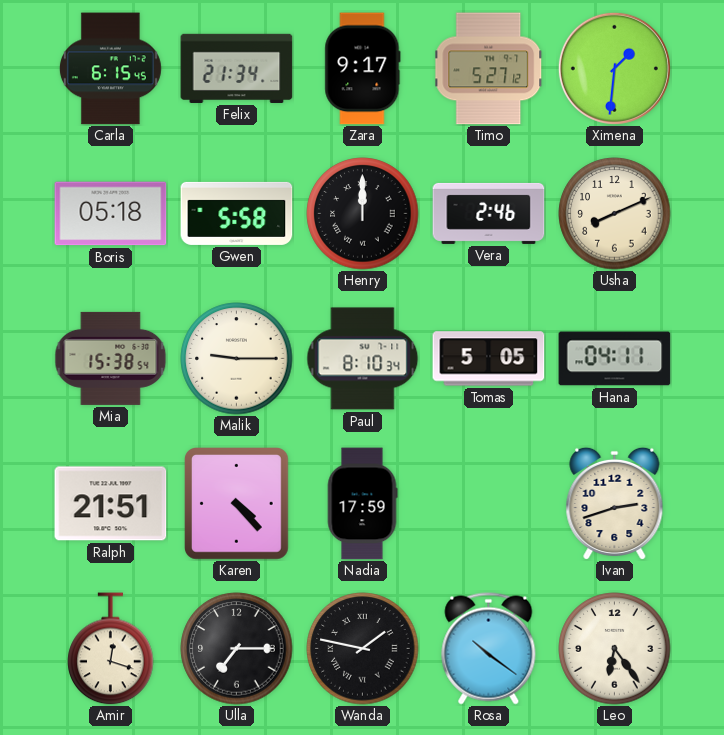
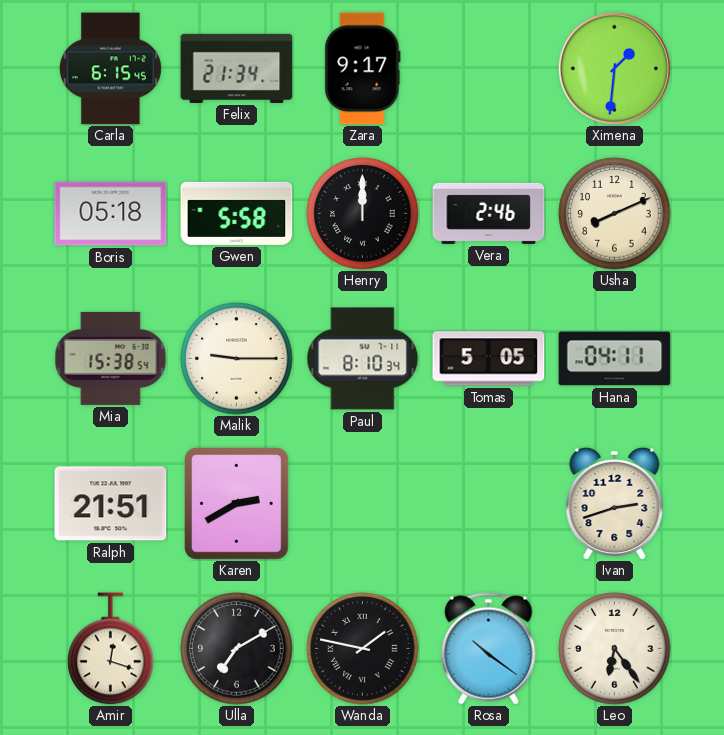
Timo: 5:27 -> none
Karen: 4:23 -> 2:40
Nadia: 17:59 -> none
Ulla: 7:15 -> 7:10
